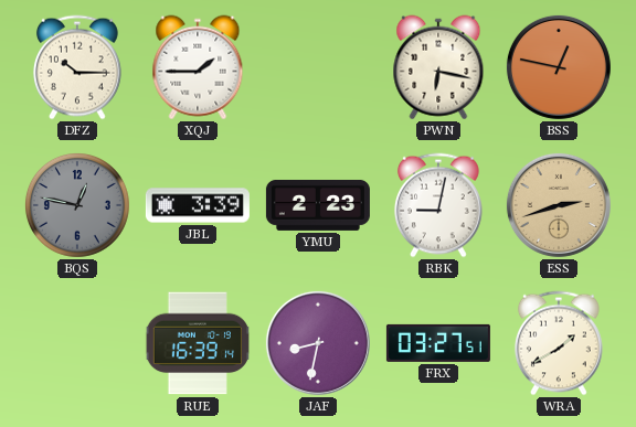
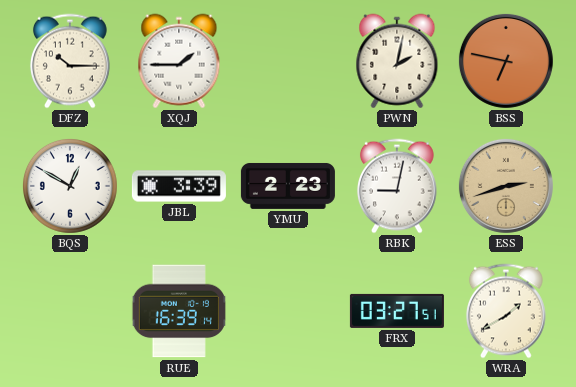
PWN: 6:17 -> 2:02
BSS: 12:47 -> 6:47
BQS: 12:47 -> 12:50
BQS dial: grey -> white
JAF: 8:32 -> none
